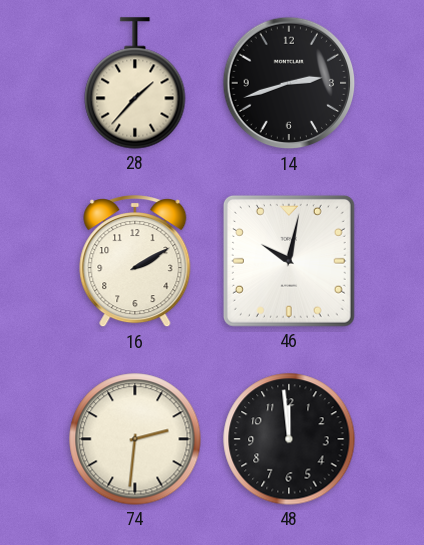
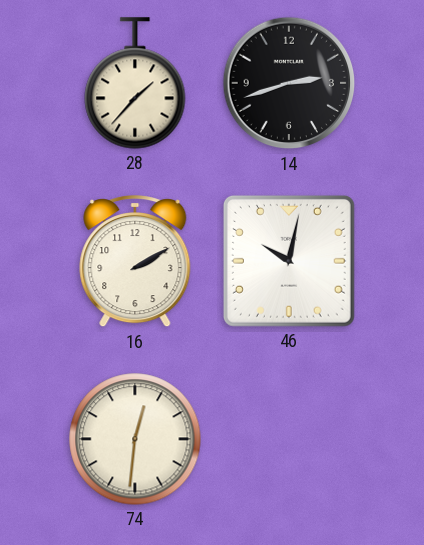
74: 2:31 -> 12:31
48: 11:59 -> none
